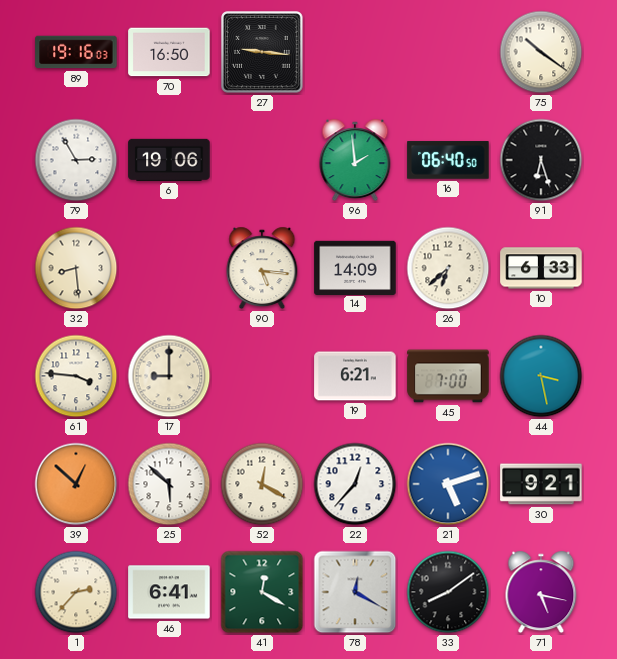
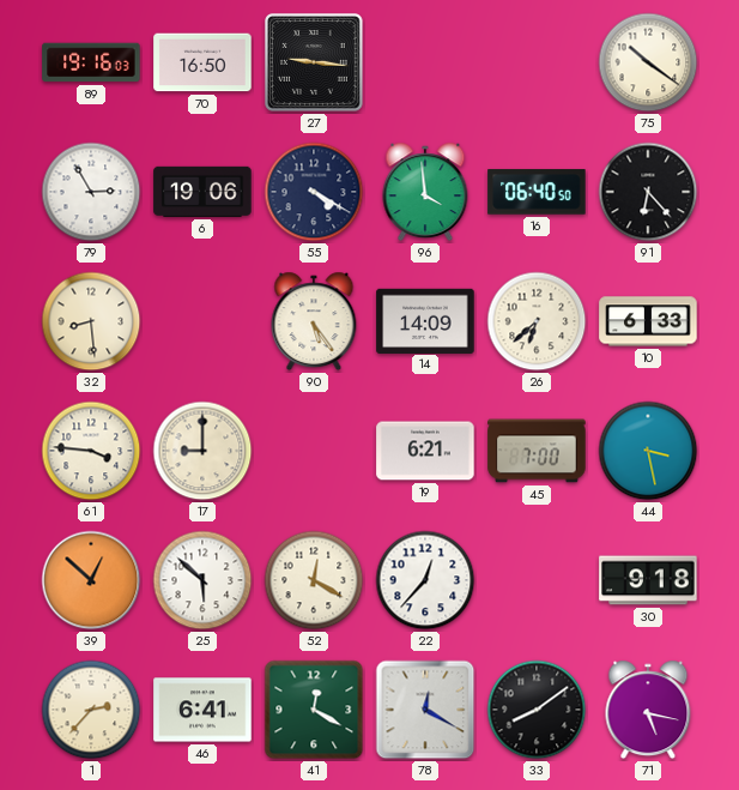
55: none -> 4:20
96: 1:59 -> 3:59
91: 6:27 -> 6:23
90: 5:16 -> 5:24
21: 5:12 -> none
30: 9:21 -> 9:18
